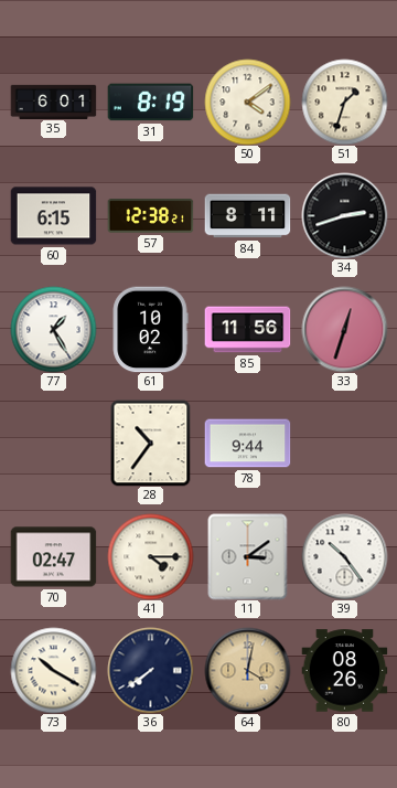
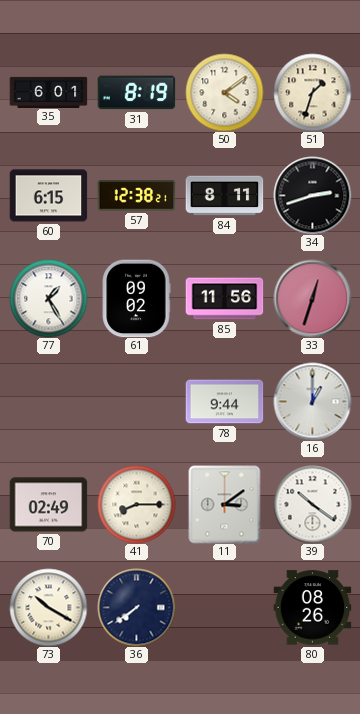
61: 10:02 -> 09:02
28: 10:36 -> none
16: none -> 1:00
70: 02:47 -> 02:49
41: 4:15 -> 8:15
39: 10:24 -> 10:21
64: 4:02 -> none
